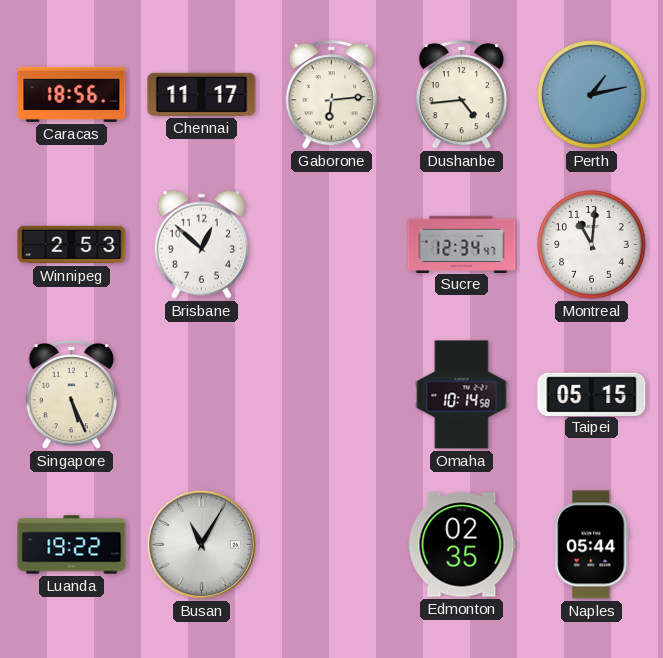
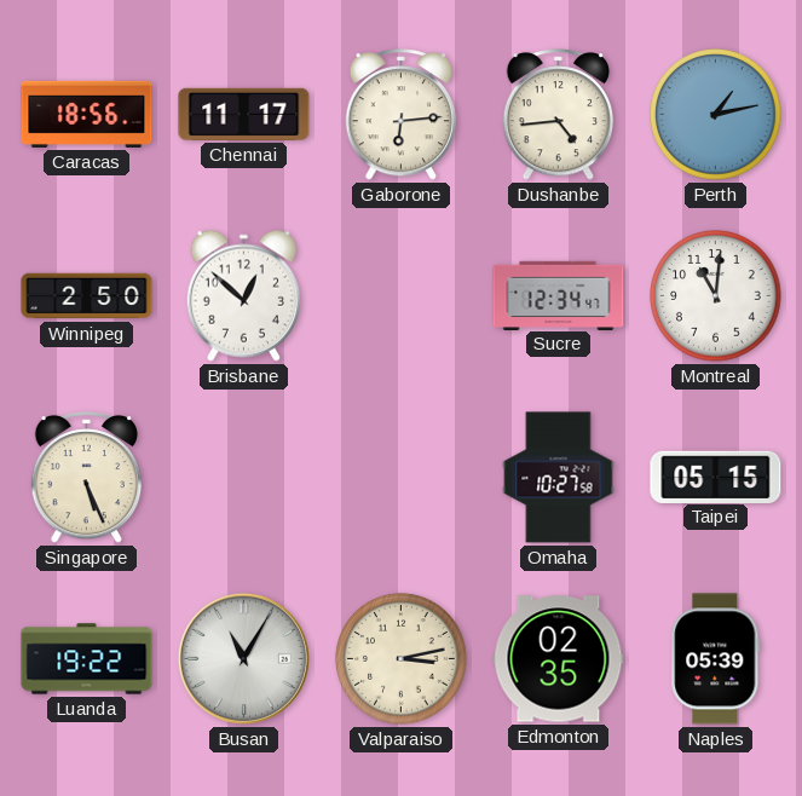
Winnipeg: 2:53 -> 2:50
Omaha: 10:14 -> 10:27
Valparaiso: none -> 3:13
Naples: 05:44 -> 05:39
